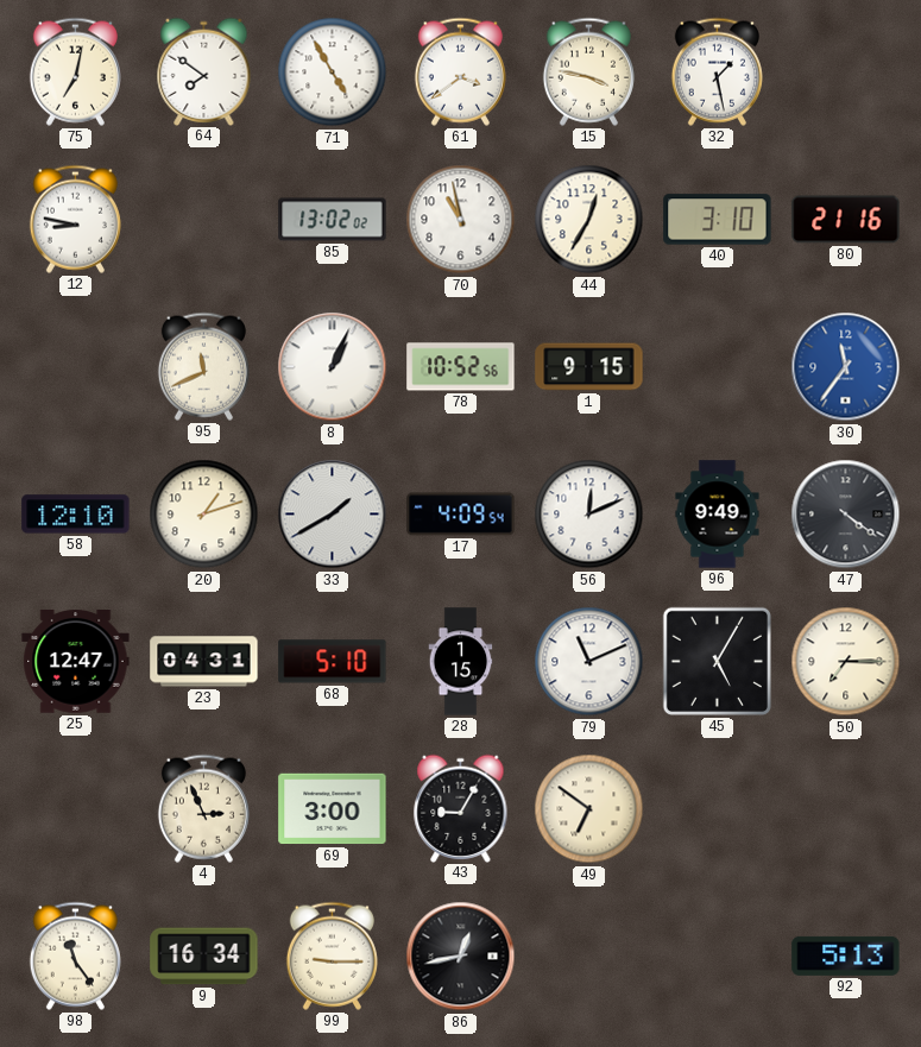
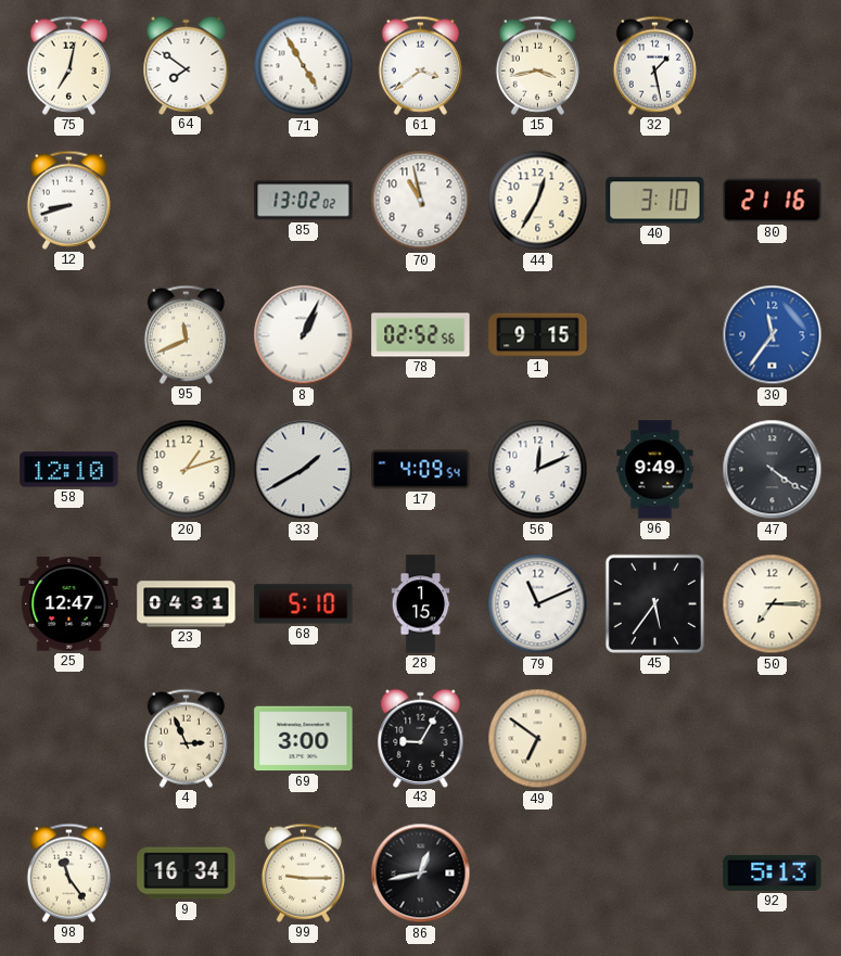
15: 3:47 -> 3:43
12: 8:47 -> 8:42
78: 10:52 -> 02:52
45: 5:05 -> 5:36
